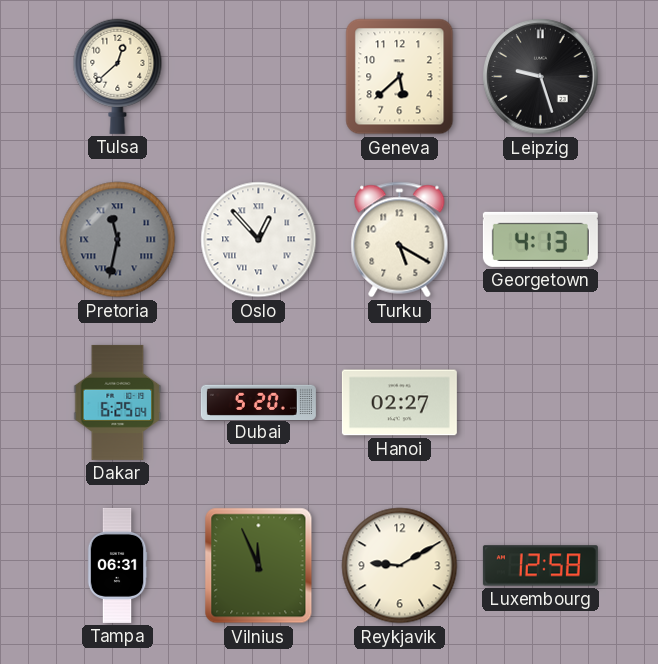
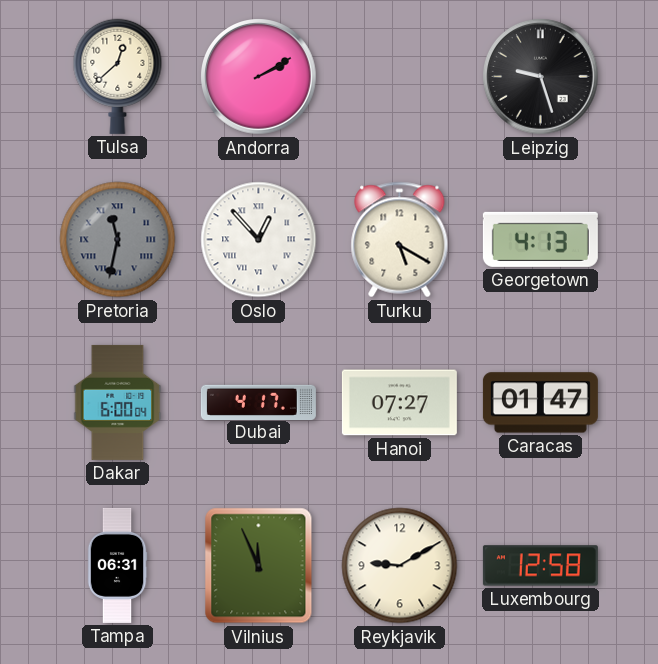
Andorra: none -> 2:10
Geneva: 5:38 -> none
Dakar: 6:25 -> 6:00
Dubai: 5:20 -> 4:17
Hanoi: 02:27 -> 07:27
Caracas: none -> 01:47
